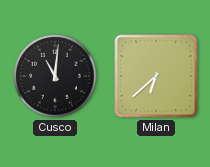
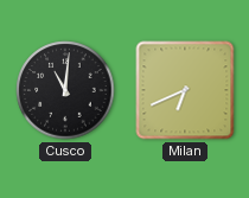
Milan: 6:38 -> 6:41
